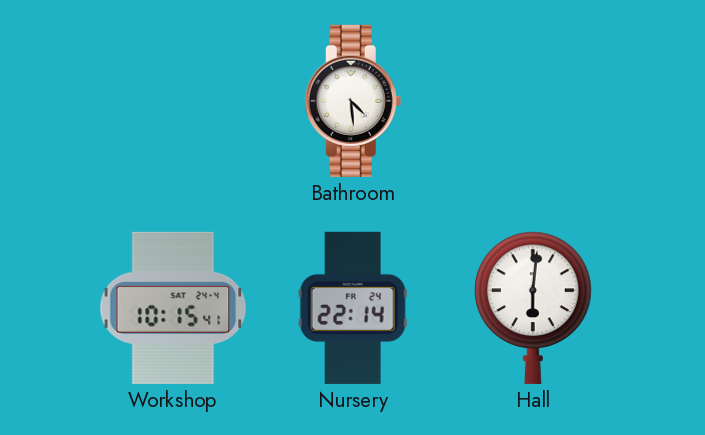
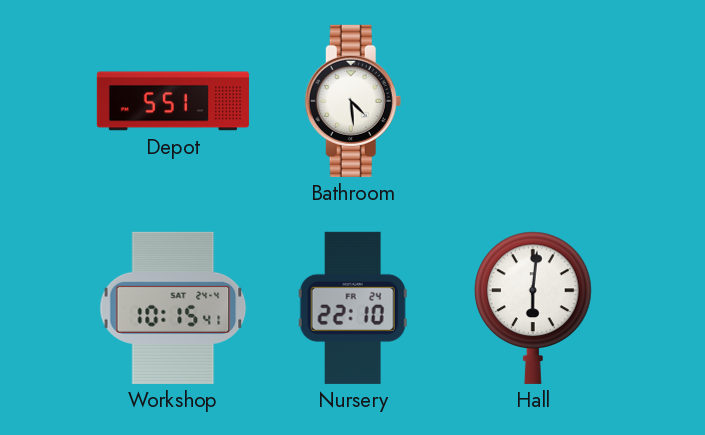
Depot: none -> 5:51
Nursery: 22:14 -> 22:10
